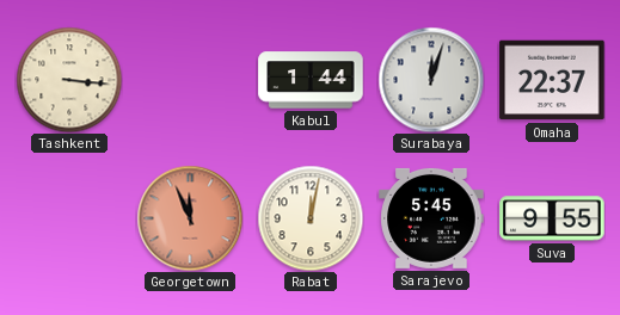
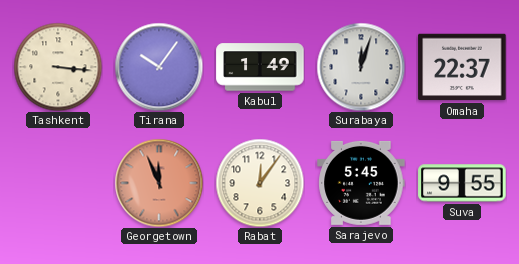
Tirana: none -> 10:06
Kabul: 1:44 -> 1:49
Rabat: 12:02 -> 12:06
